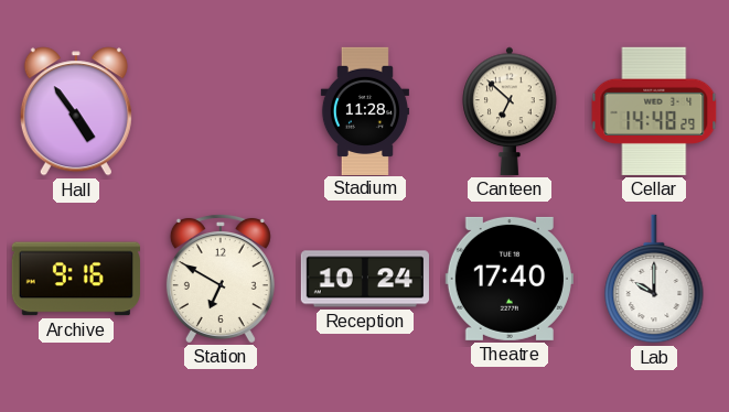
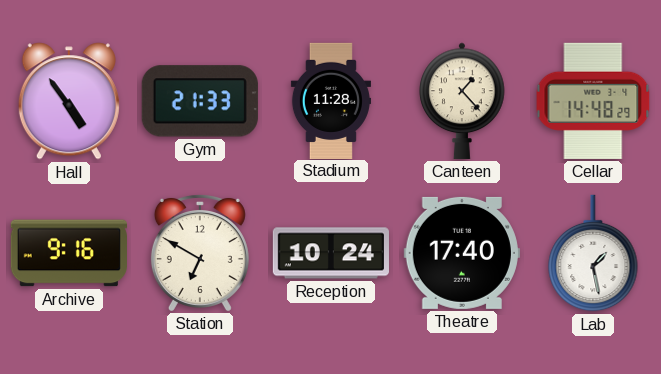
Gym: none -> 21:33
Canteen: 6:52 -> 1:23
Lab: 10:00 -> 1:28
